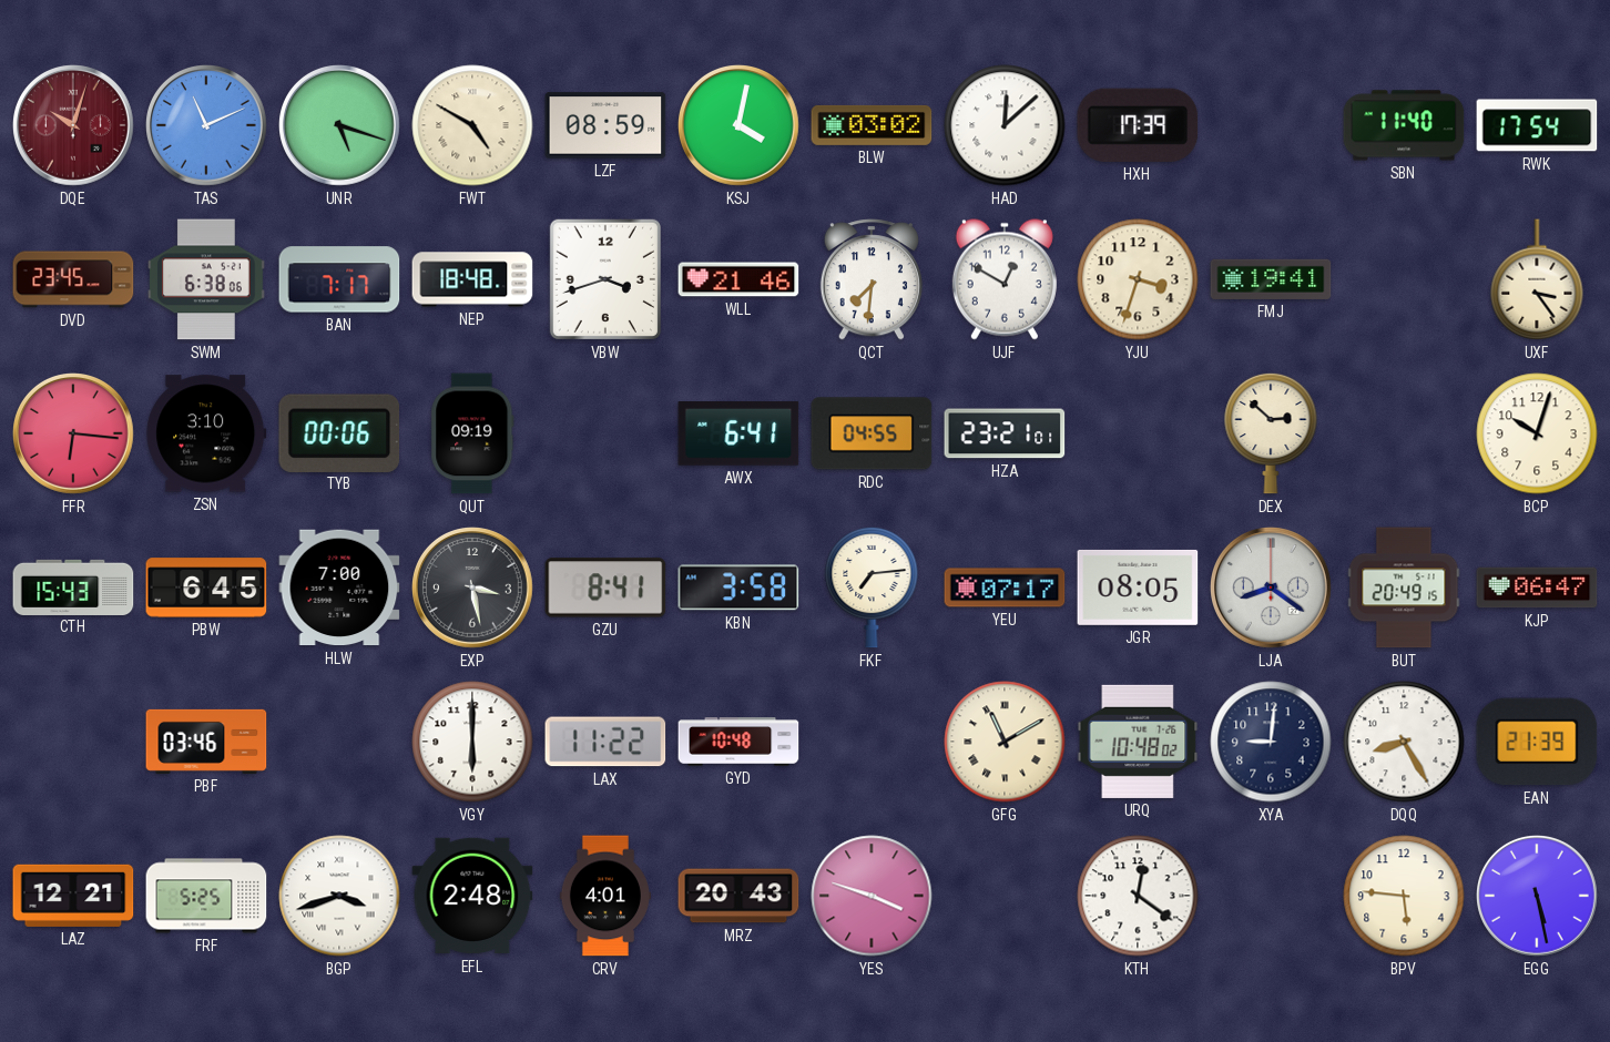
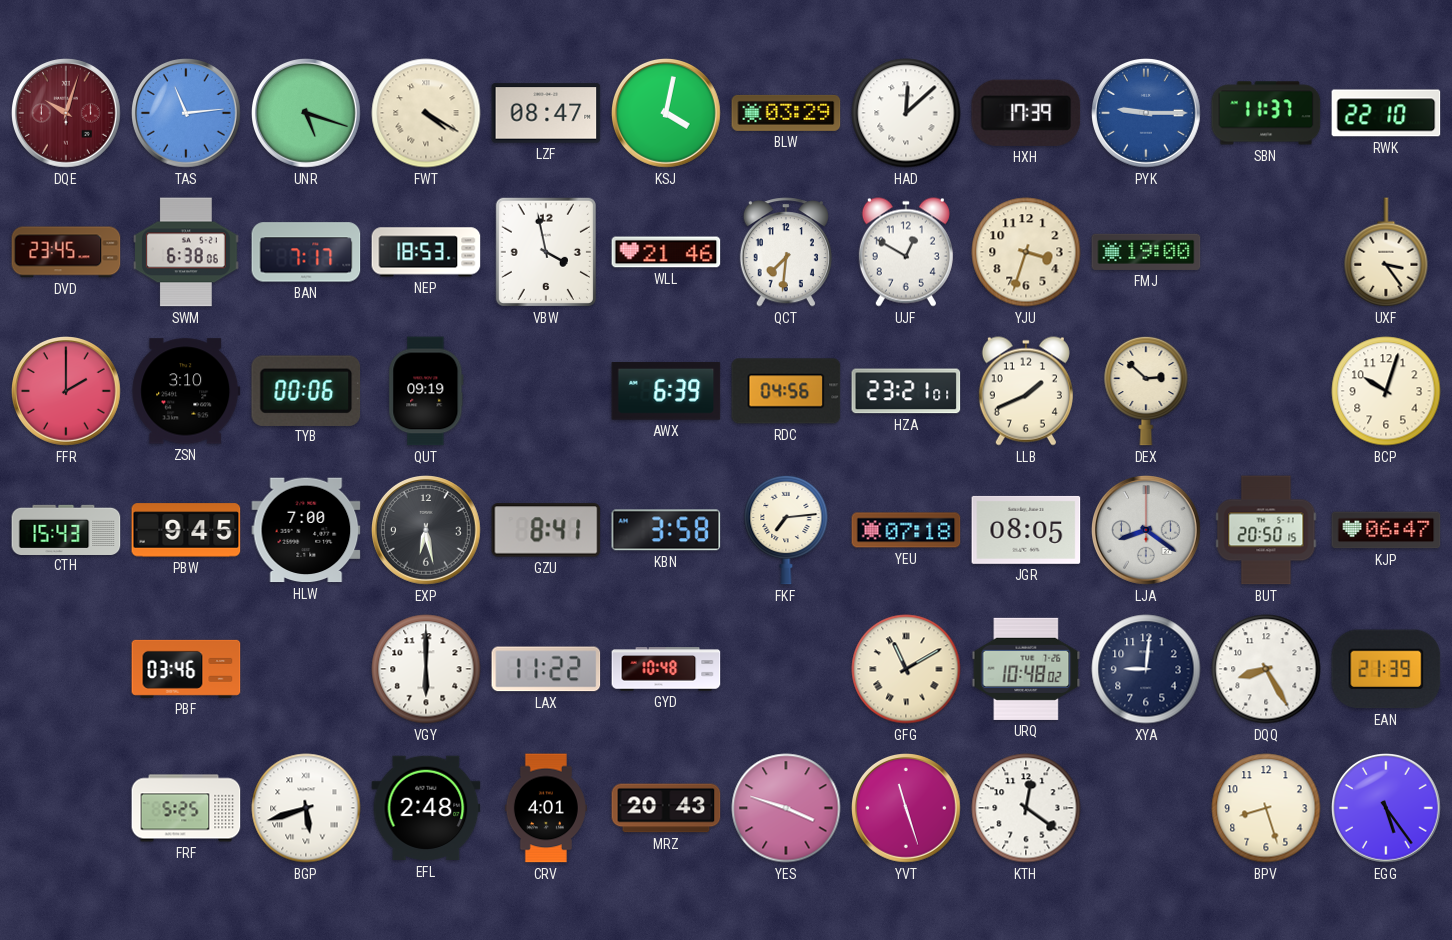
TAS: 11:11 -> 11:14
FWT: 4:50 -> 4:20
LZF: 08:59 -> 08:47
BLW: 03:02 -> 03:29
PYK: none -> 9:15
SBN: 11:40 -> 11:37
RWK: 17:54 -> 22:10
NEP: 18:48 -> 18:53
VBW: 3:42 -> 3:58
FMJ: 19:41 -> 19:00
FFR: 6:16 -> 2:00
AWX: 6:41 -> 6:39
RDC: 04:55 -> 04:56
LLB: none -> 1:41
PBW: 6:45 -> 9:45
EXP: 3:28 -> 6:28
YEU: 07:17 -> 07:18
BUT: 20:49 -> 20:50
LAZ: 12:21 -> none
BGP: 3:42 -> 5:42
YVT: none -> 11:27
BPV: 5:46 -> 8:27
EGG: 5:28 -> 5:24
